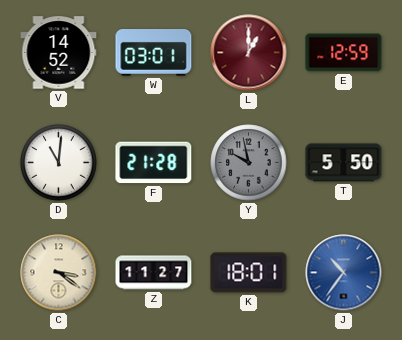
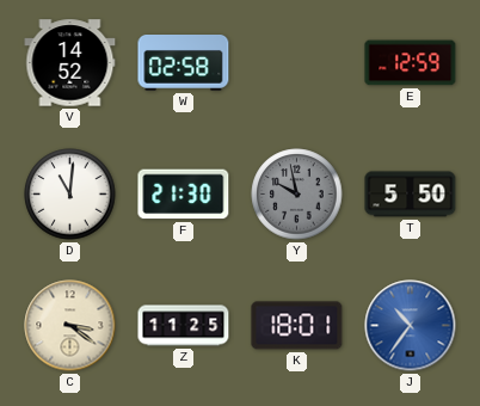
W: 03:01 -> 02:58
L: 1:00 -> none
F: 21:28 -> 21:30
Z: 11:27 -> 11:25
